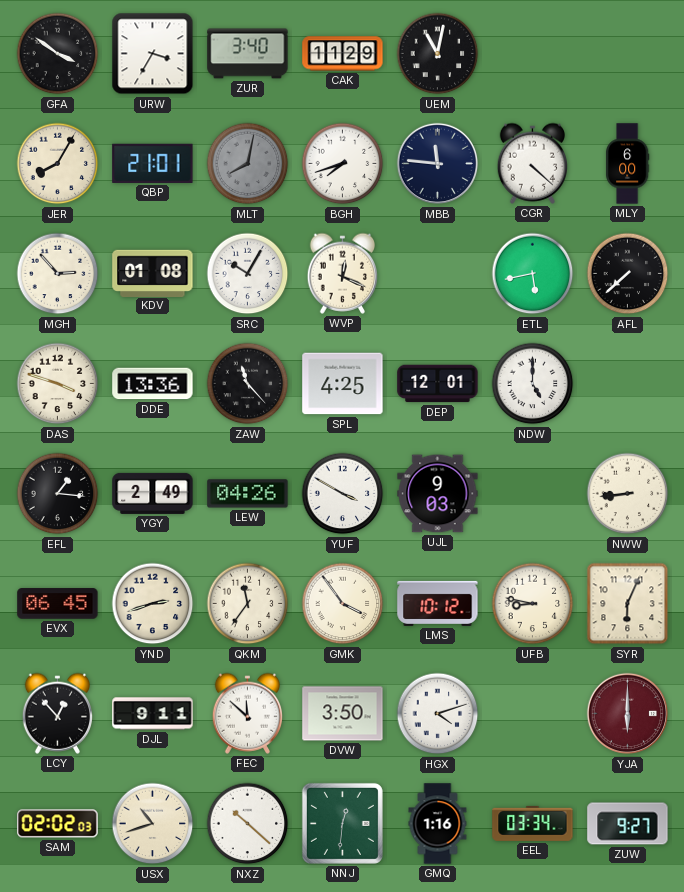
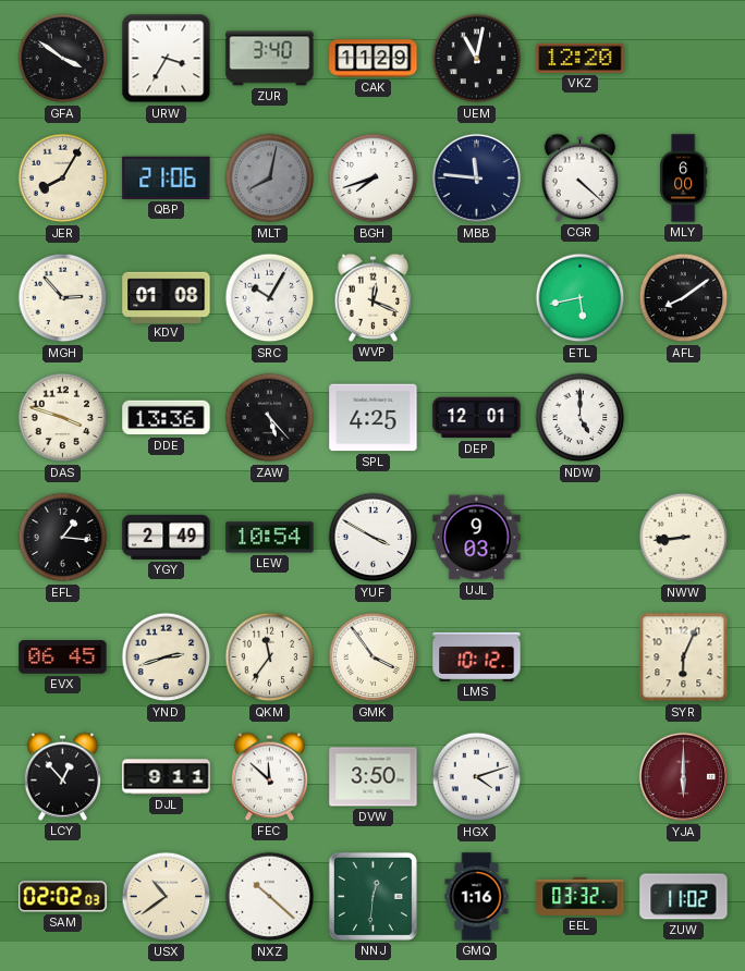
VKZ: none -> 12:20
QBP: 21:01 -> 21:06
AFL: 7:38 -> 8:09
ZAW: 11:23 -> 5:23
LEW: 04:26 -> 10:54
UFB: 8:47 -> none
USX: 10:42 -> 10:39
EEL: 03:34 -> 03:32
ZUW: 9:27 -> 11:02
